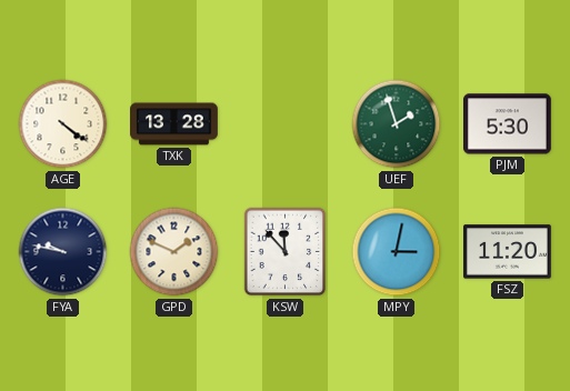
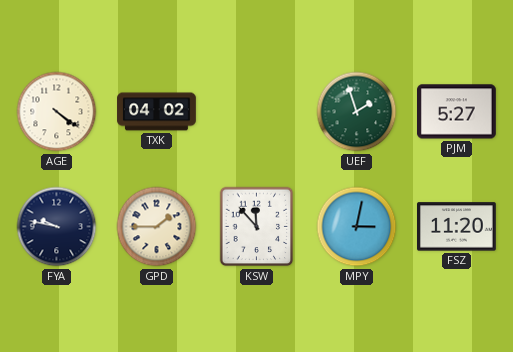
TXK: 13:28 -> 04:02
PJM: 5:30 -> 5:27
GPD: 1:49 -> 1:45
